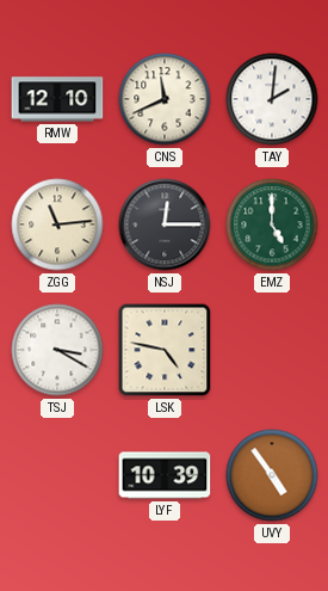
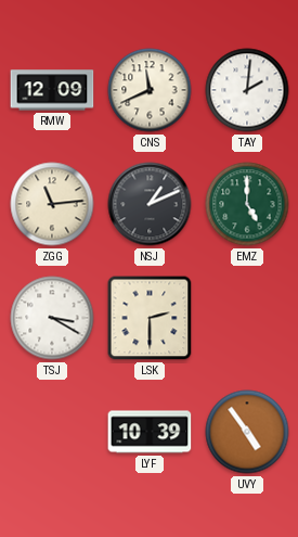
RMW: 12:10 -> 12:09
NSJ: 12:15 -> 1:11
LSK: 4:47 -> 2:30
